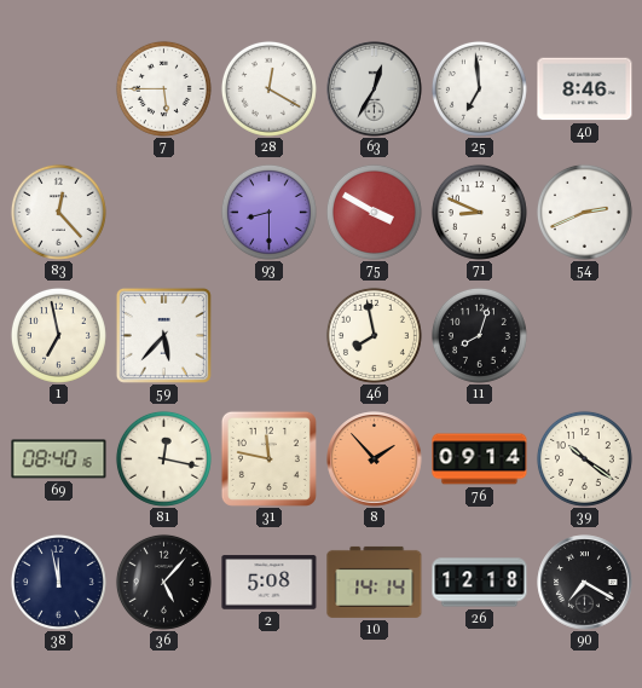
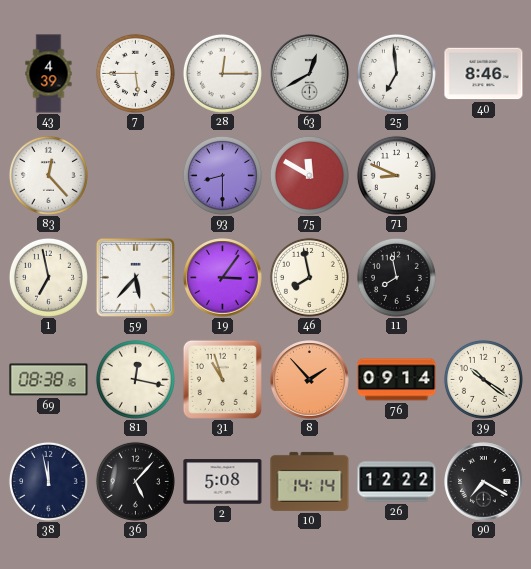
43: none -> 4:39
28: 12:20 -> 12:15
63: 12:35 -> 12:40
75: 3:50 -> 11:50
54: 2:41 -> none
19: none -> 3:06
11: 8:03 -> 7:58
69: 08:40 -> 08:38
31: 11:47 -> 10:57
26: 12:18 -> 12:22
